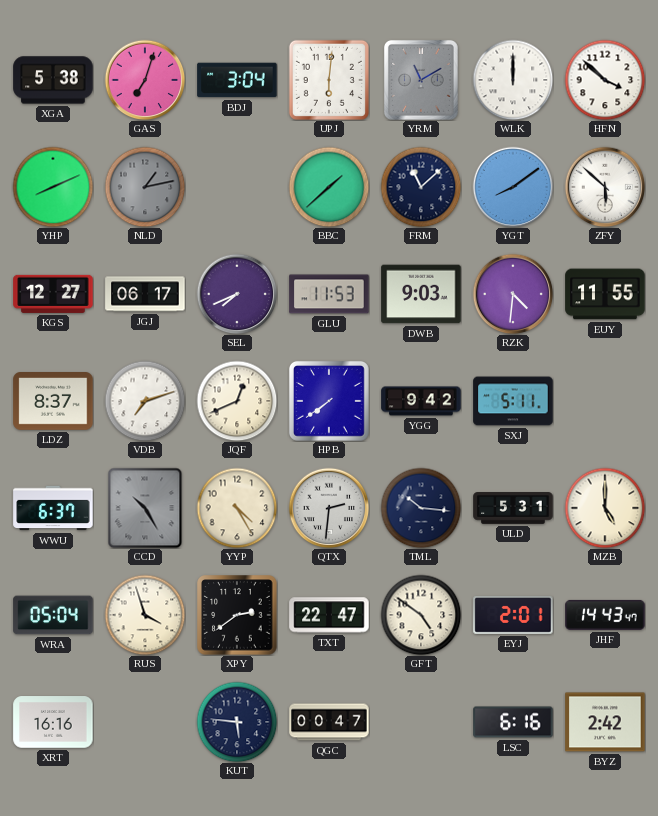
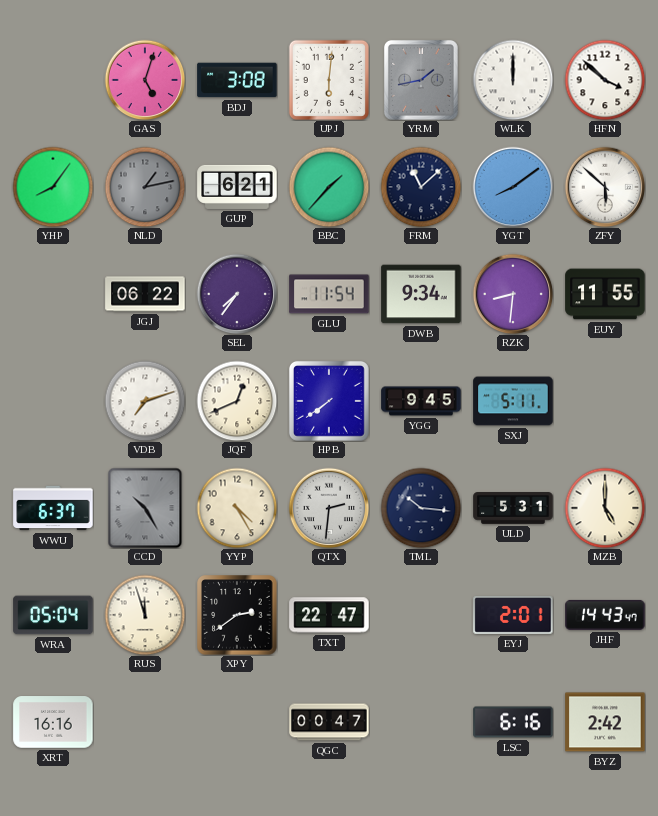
XGA: 5:38 -> none
GAS: 7:03 -> 5:03
BDJ: 3:04 -> 3:08
YRM: 11:10 -> 1:43
YHP: 8:11 -> 8:06
GUP: none -> 6:21
BBC: 1:38 -> 1:37
KGS: 12:27 -> none
JGJ: 06:17 -> 06:22
SEL: 7:41 -> 7:36
GLU: 11:53 -> 11:54
DWB: 9:03 -> 9:34
RZK: 4:31 -> 8:31
LDZ: 8:37 -> none
YGG: 9:42 -> 9:45
RUS: 3:57 -> 11:57
GFT: 4:51 -> none
KUT: 5:46 -> none
